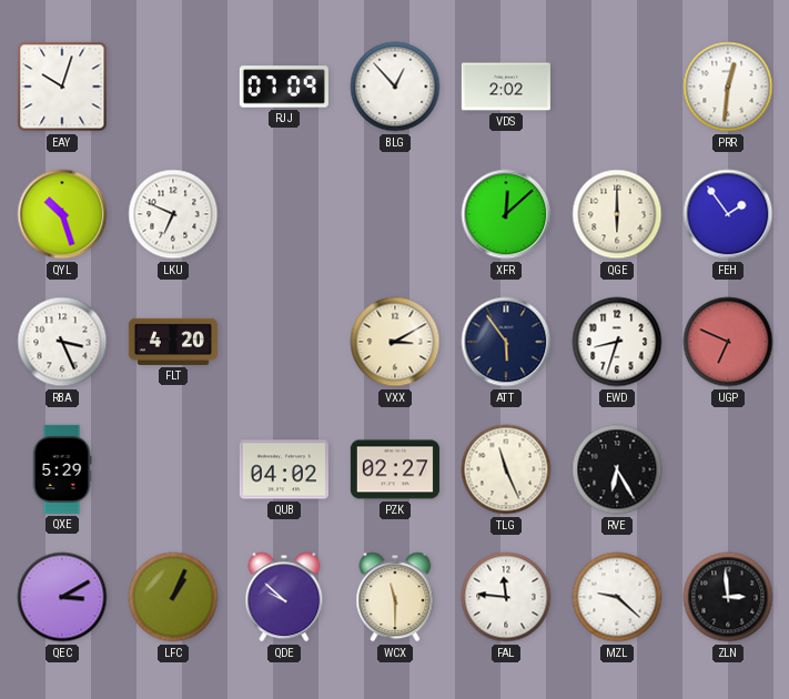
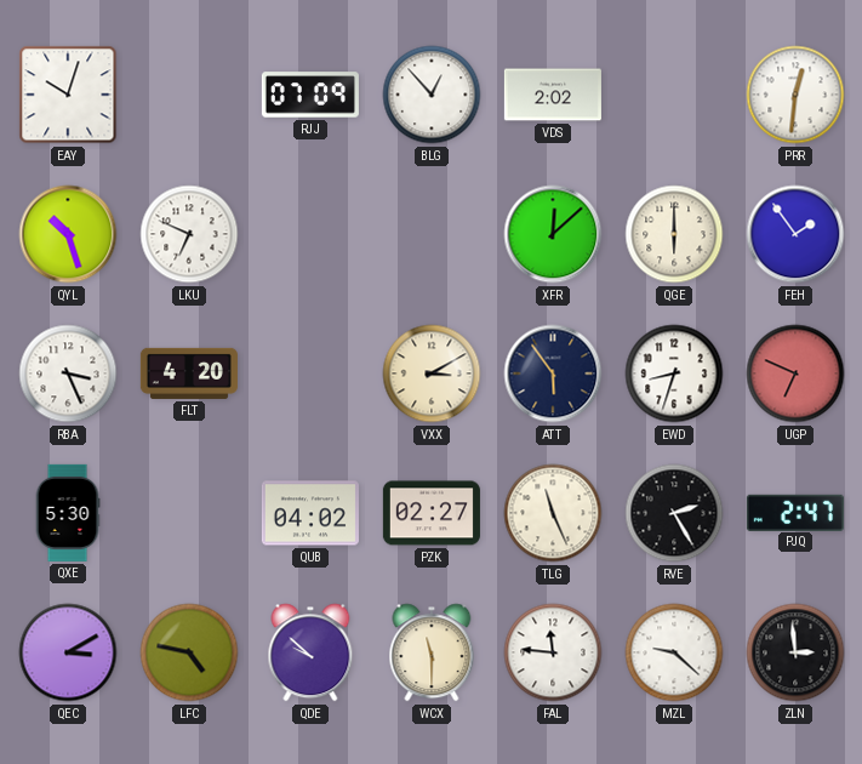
QXE: 5:29 -> 5:30
RVE: 6:25 -> 2:25
PJQ: none -> 2:47
LFC: 1:04 -> 4:47
